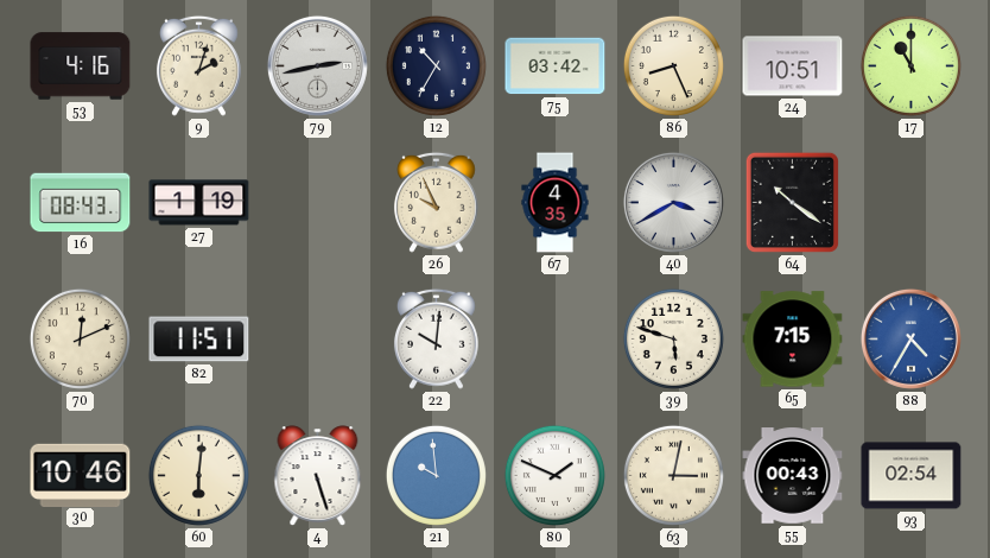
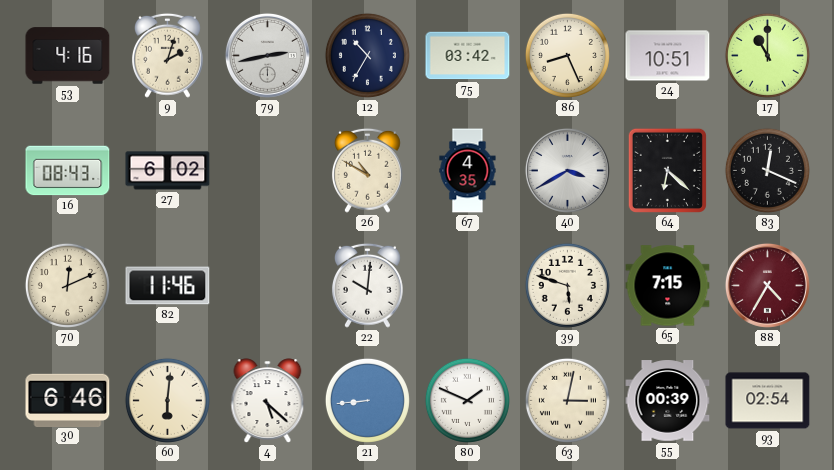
27: 1:19 -> 6:02
26: 9:56 -> 10:50
64: 10:21 -> 6:22
83: none -> 12:19
82: 11:51 -> 11:46
88 dial: blue -> burgundy
30: 10:46 -> 6:46
4: 5:27 -> 5:22
21: 9:59 -> 8:44
55: 00:43 -> 00:39
